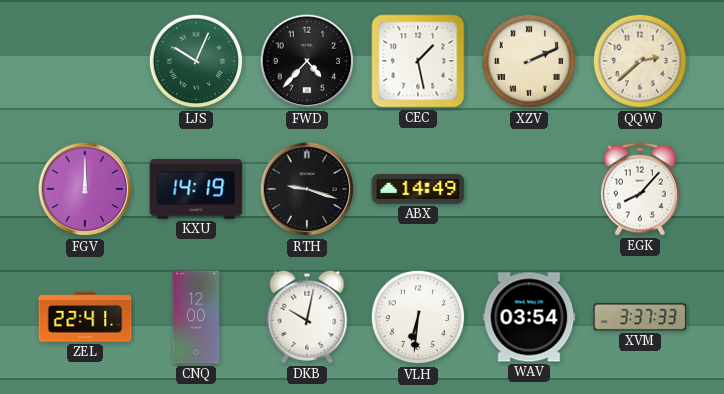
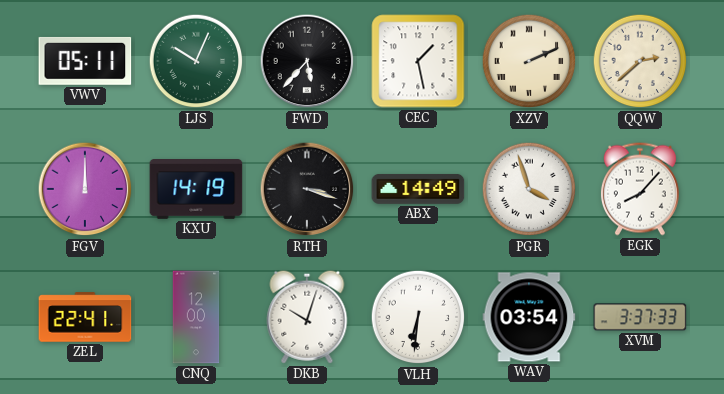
VWV: none -> 05:11
FWD: 4:37 -> 5:37
RTH: 9:18 -> 3:18
PGR: none -> 3:57
DKB: 10:02 -> 10:03
